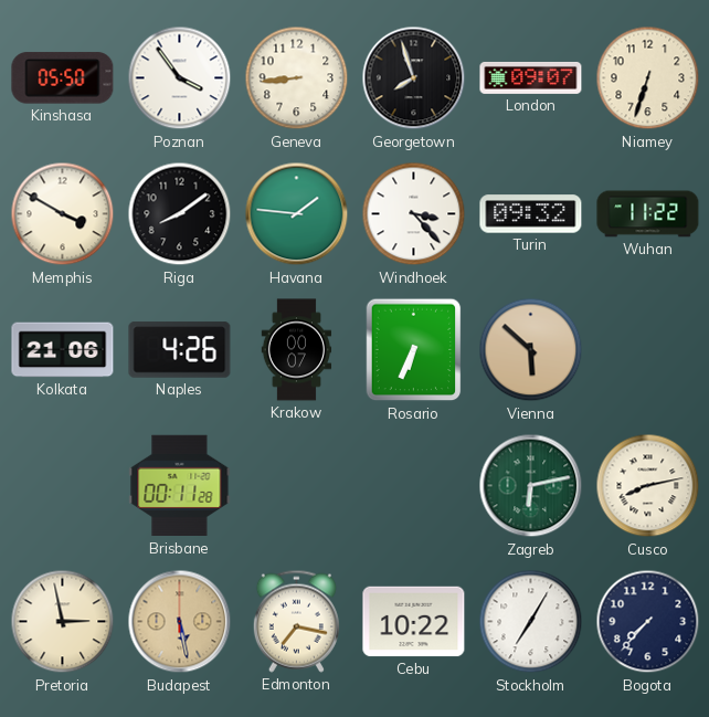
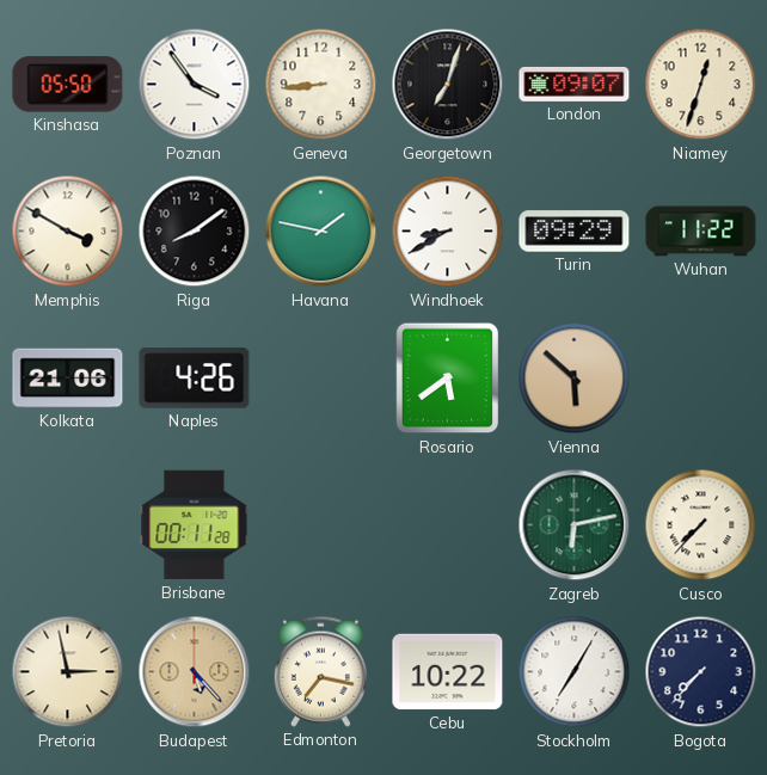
Georgetown: 7:57 -> 7:03
Niamey: 6:33 -> 12:33
Havana: 1:46 -> 1:47
Windhoek: 3:23 -> 8:40
Turin: 09:32 -> 09:29
Krakow: 00:07 -> none
Rosario: 6:34 -> 5:39
Cusco: 8:13 -> 7:37
Budapest: 5:28 -> 5:23
